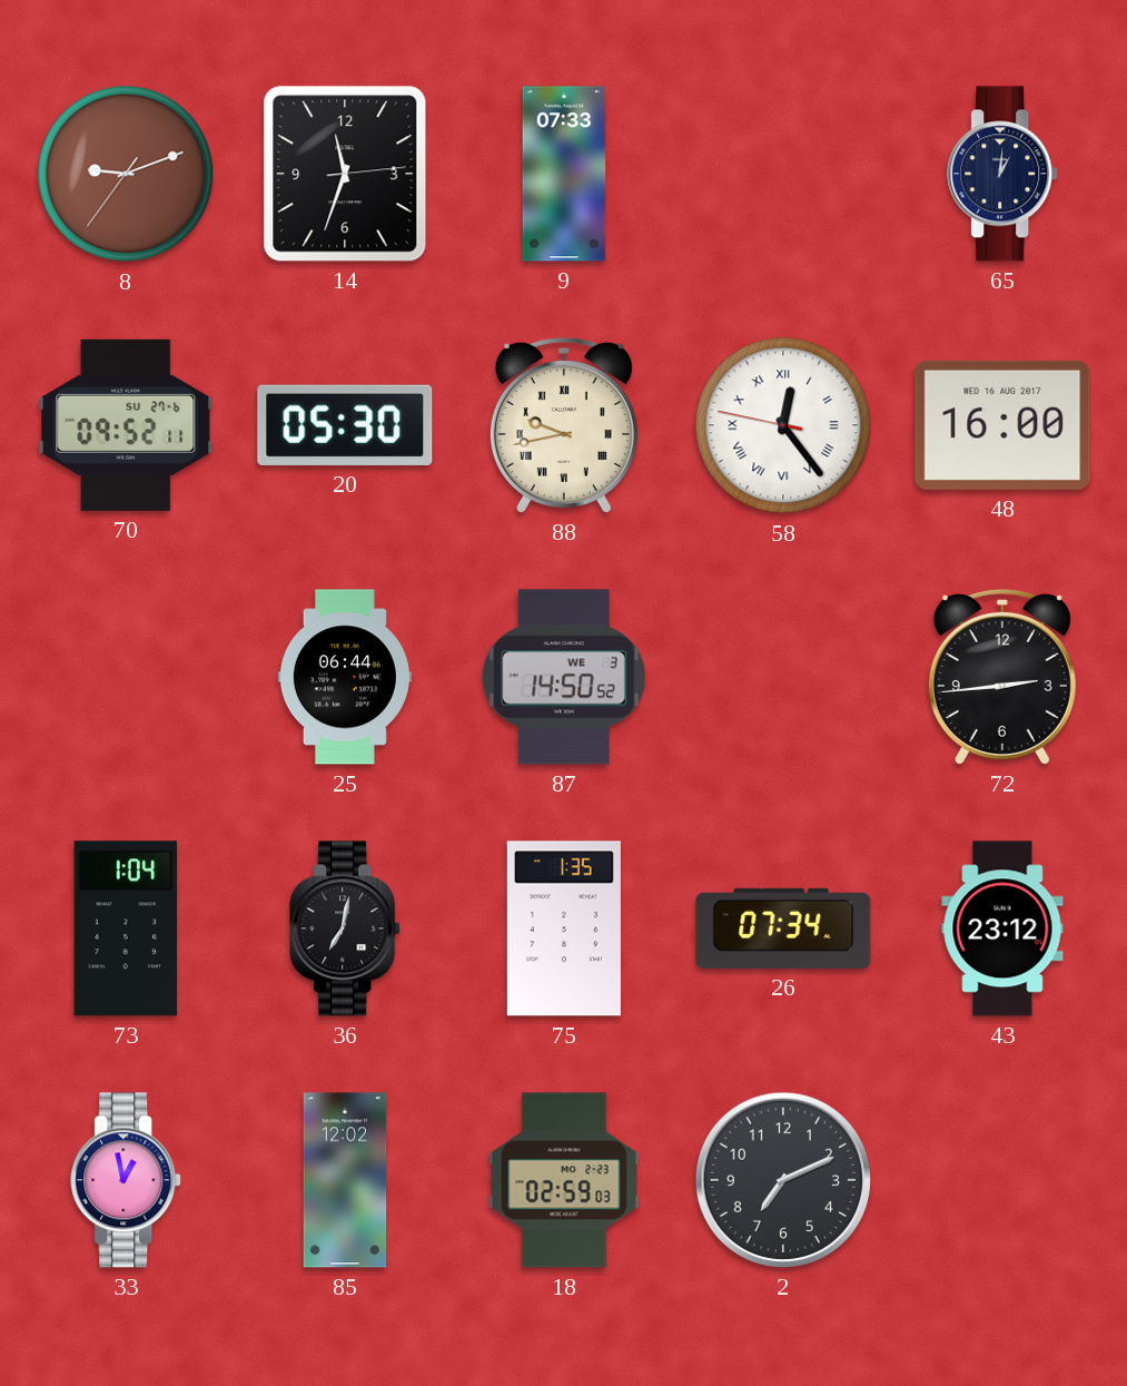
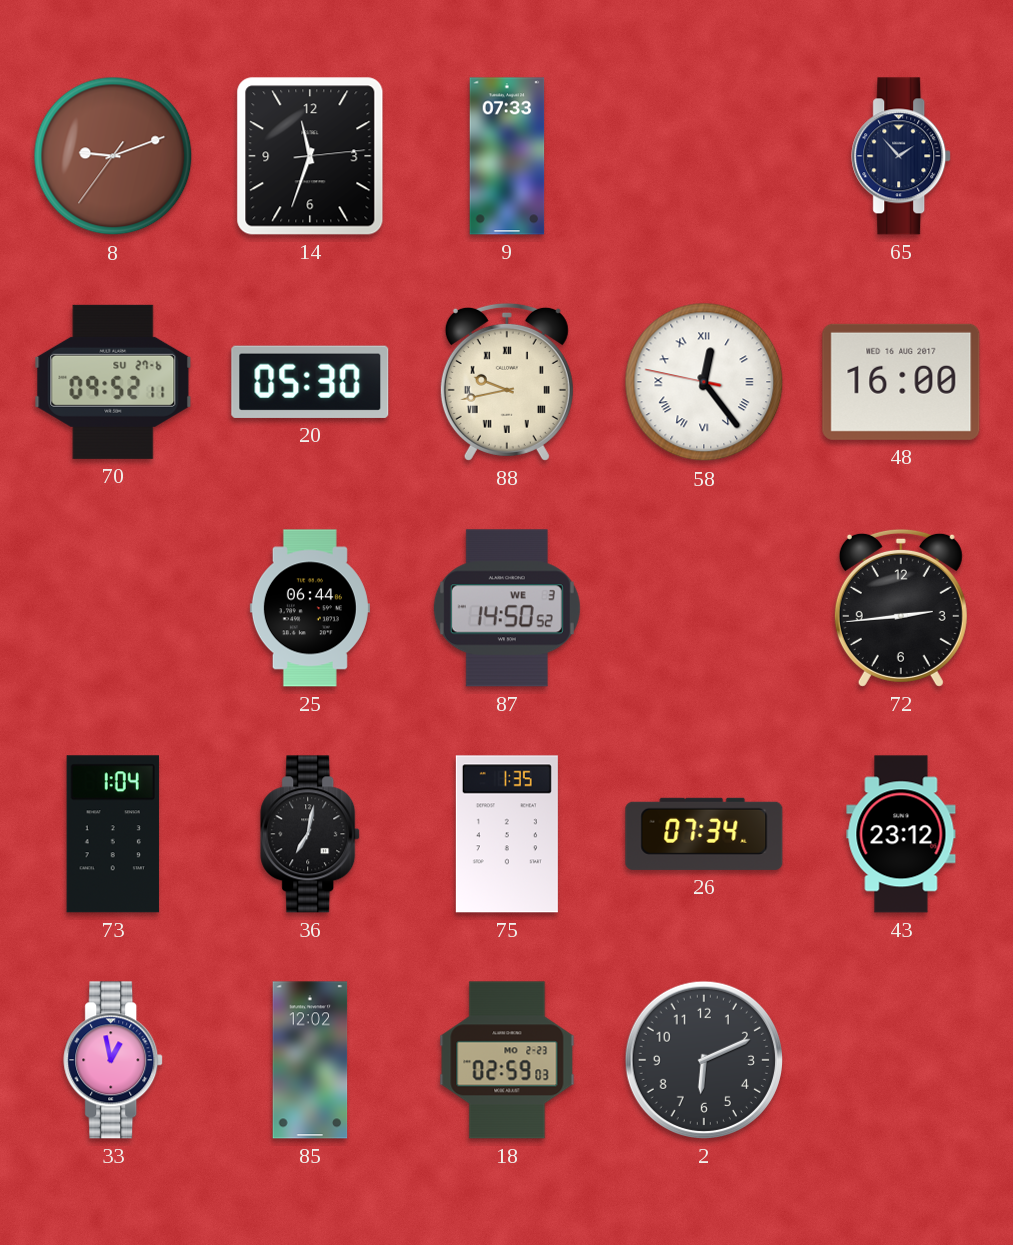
65: 1:01 -> 1:53
2: 7:11 -> 6:11
